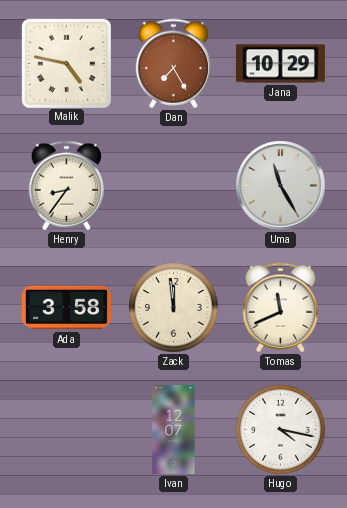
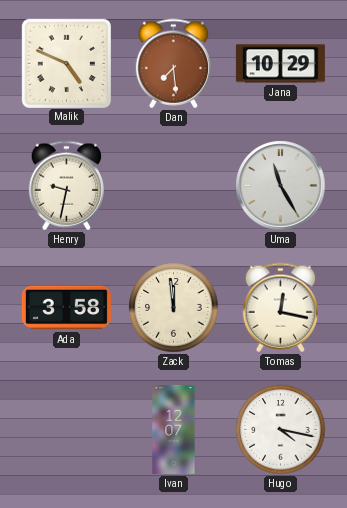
Malik: 4:47 -> 4:49
Dan: 7:25 -> 7:29
Henry: 8:36 -> 9:32
Tomas: 11:41 -> 12:17
